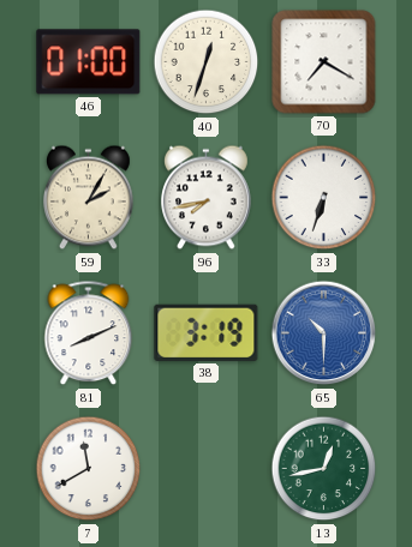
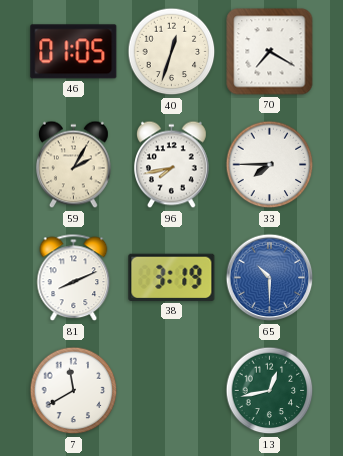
46: 01:00 -> 01:05
33: 6:33 -> 7:45
